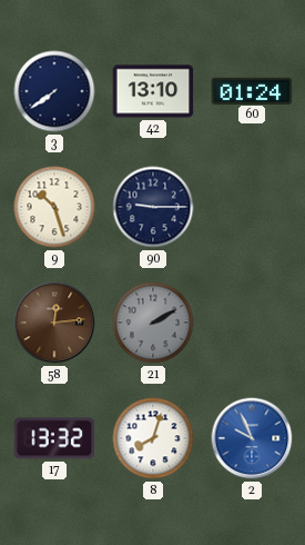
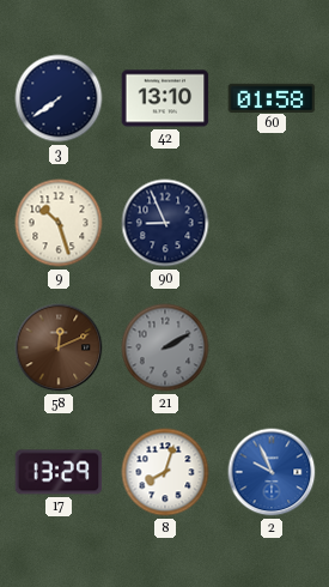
60: 01:24 -> 01:58
90: 9:15 -> 8:56
58: 12:14 -> 12:11
17: 13:32 -> 13:29
